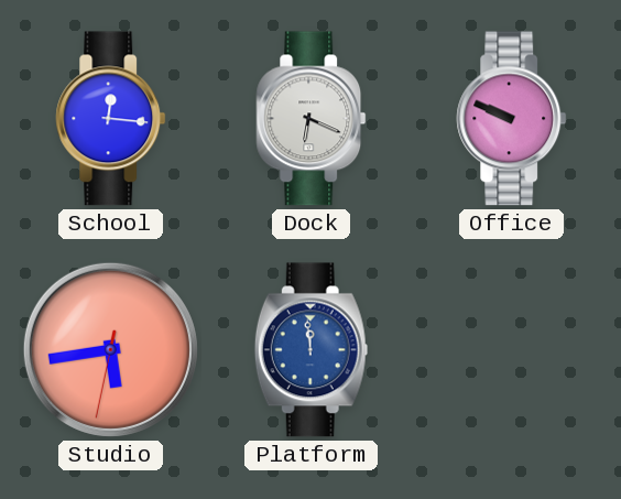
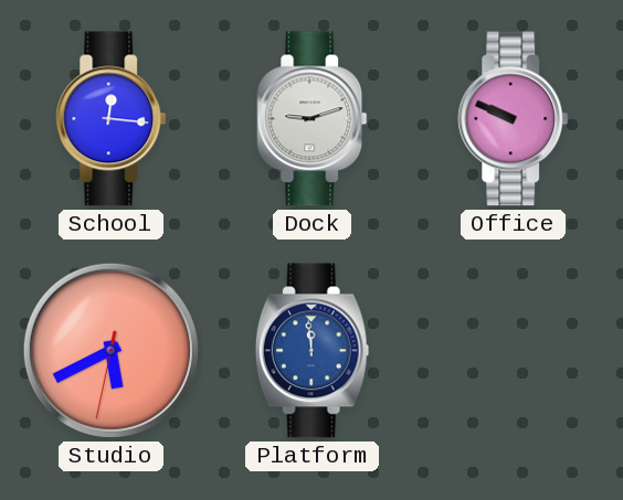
Dock: 6:19 -> 9:12
Studio: 5:43 -> 5:40
